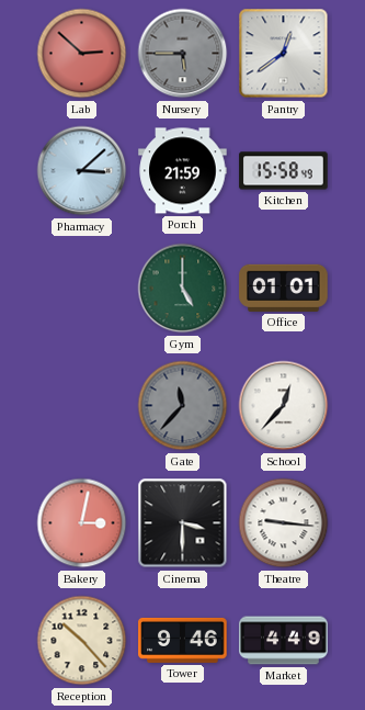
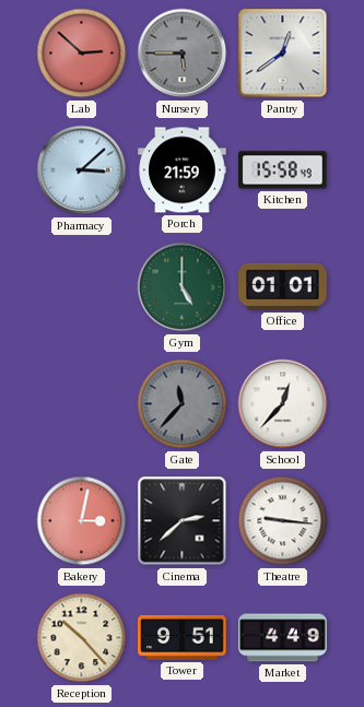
Cinema: 3:30 -> 2:38
Tower: 9:46 -> 9:51
